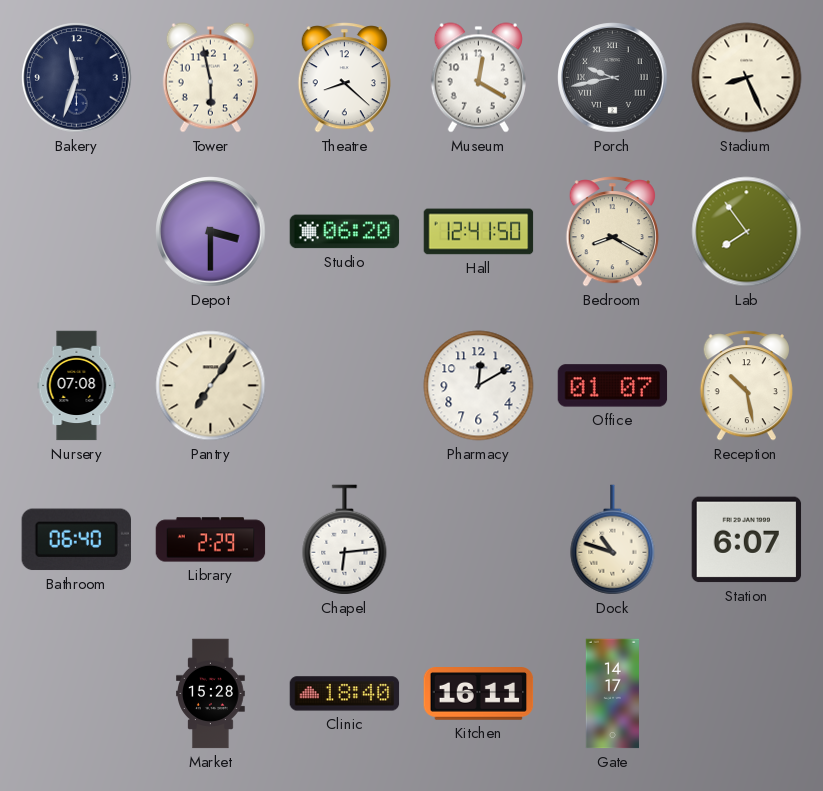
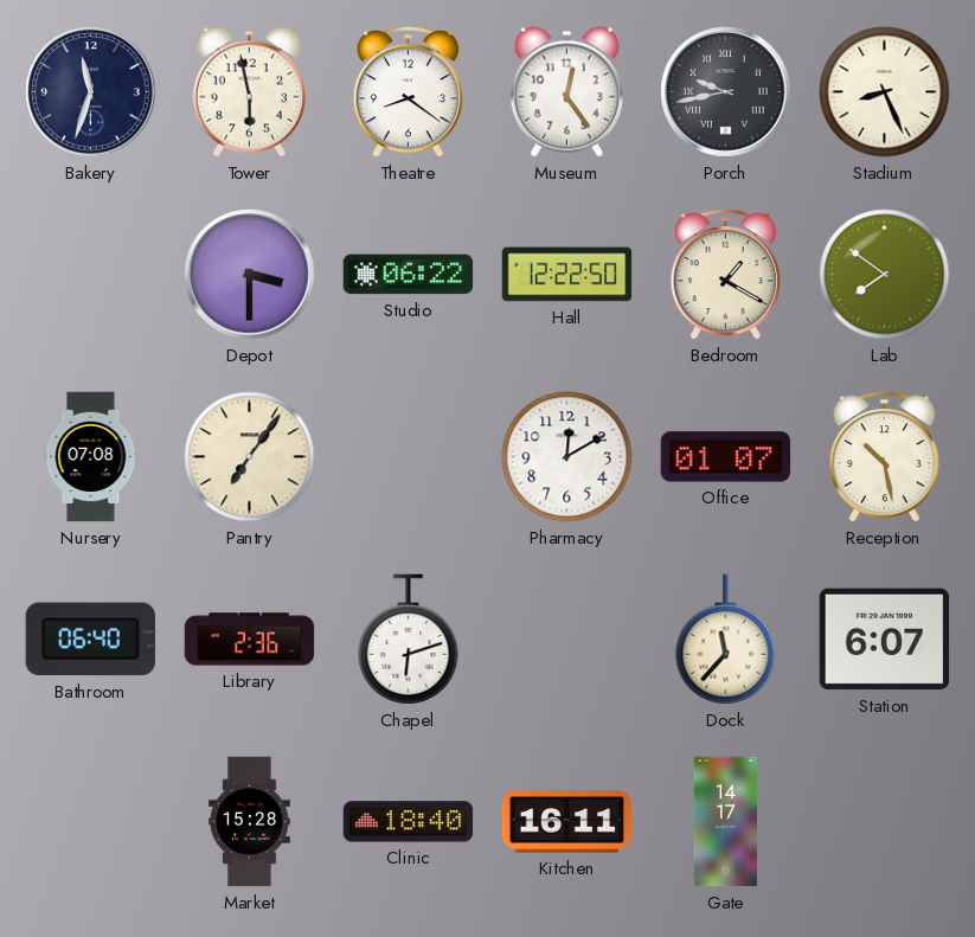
Theatre: 8:22 -> 8:21
Museum: 12:20 -> 12:24
Studio: 06:20 -> 06:22
Hall: 12:41 -> 12:22
Bedroom: 8:20 -> 1:20
Lab: 7:54 -> 7:51
Library: 2:29 -> 2:36
Chapel: 6:14 -> 6:12
Dock: 10:48 -> 11:37
